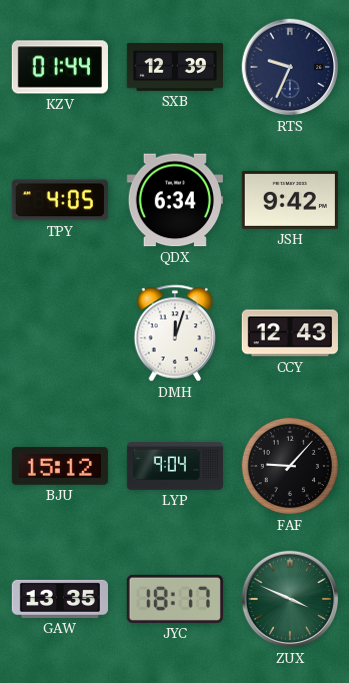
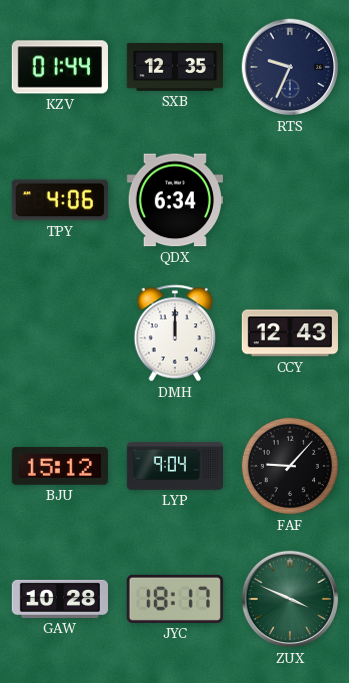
SXB: 12:39 -> 12:35
TPY: 4:05 -> 4:06
JSH: 9:42 -> none
DMH: 12:03 -> 12:00
GAW: 13:35 -> 10:28
